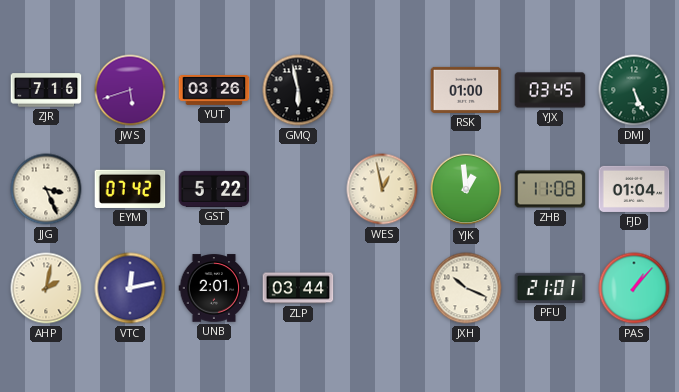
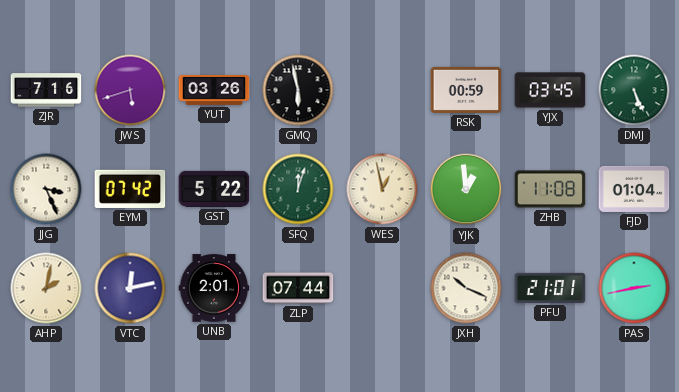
RSK: 01:00 -> 00:59
SFQ: none -> 12:03
ZLP: 03:44 -> 07:44
PAS: 1:07 -> 2:43
